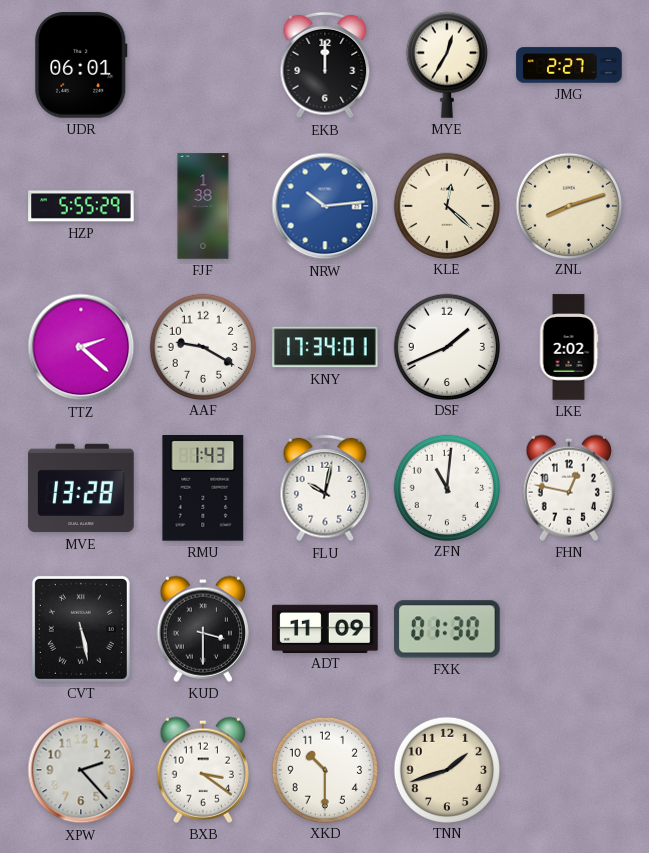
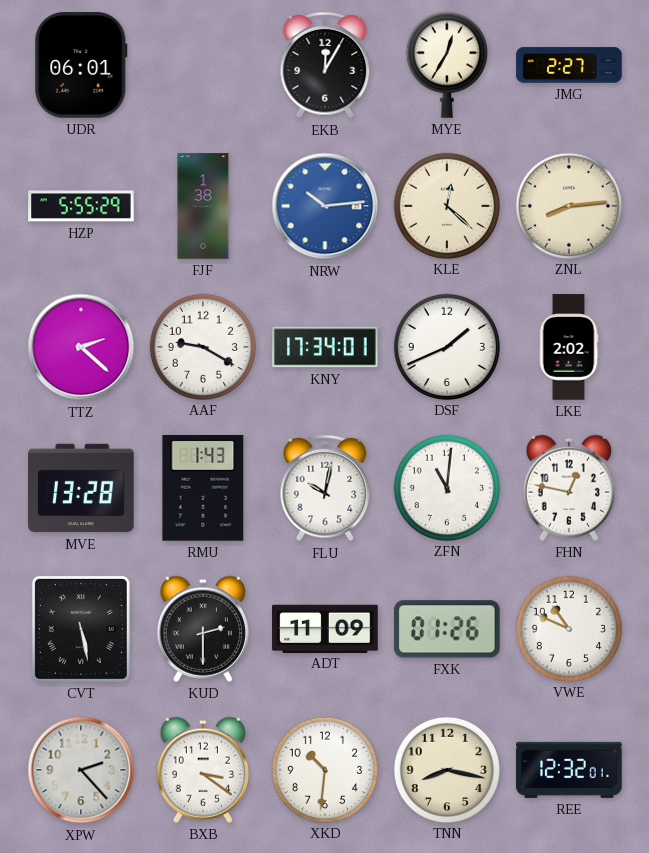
EKB: 12:00 -> 12:05
ZNL: 8:12 -> 8:14
KUD: 3:30 -> 2:30
FXK: 01:30 -> 01:26
VWE: none -> 10:49
XKD: 10:30 -> 10:31
TNN: 1:42 -> 8:17
REE: none -> 12:32
